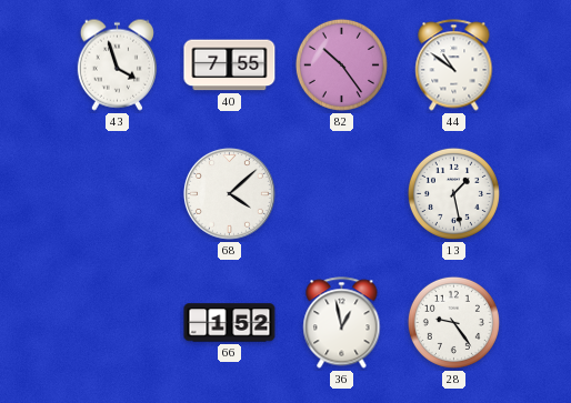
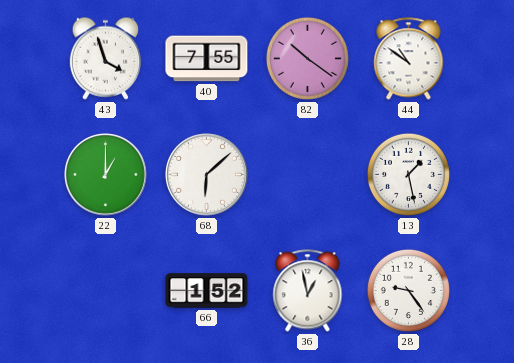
82: 10:24 -> 10:21
22: none -> 1:00
68: 4:08 -> 6:08
